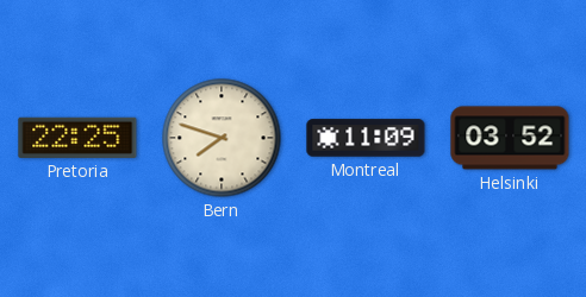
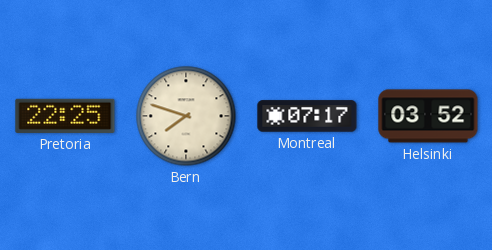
Montreal: 11:09 -> 07:17
